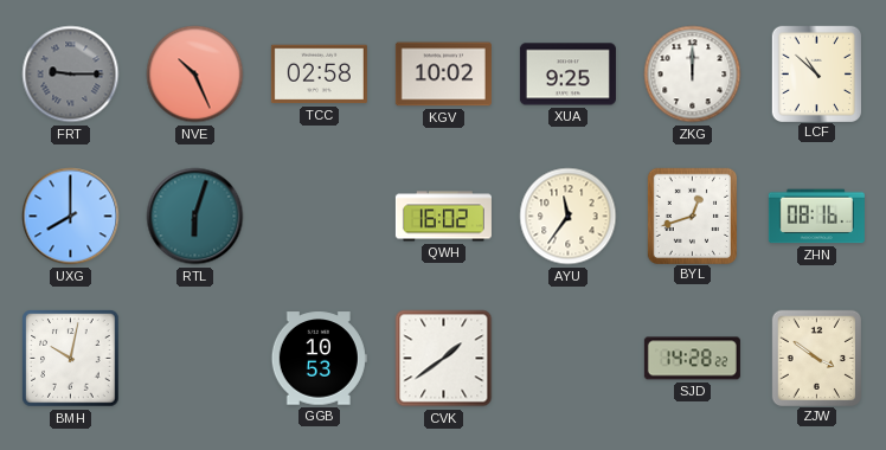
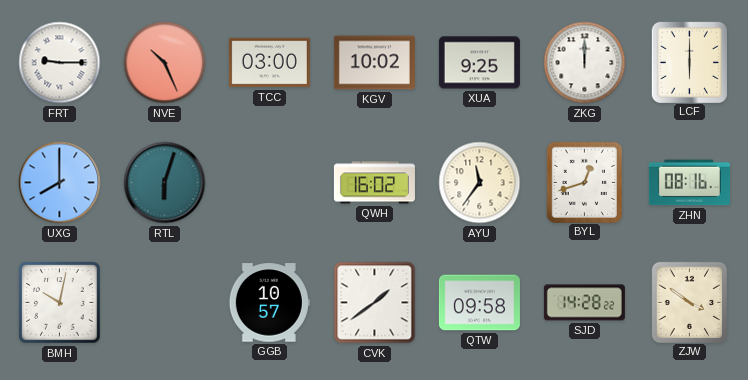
FRT dial: grey -> white
TCC: 02:58 -> 03:00
LCF: 10:52 -> 6:00
GGB: 10:53 -> 10:57
QTW: none -> 09:58
